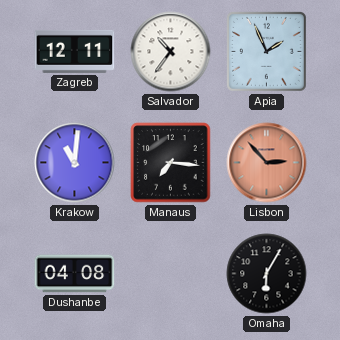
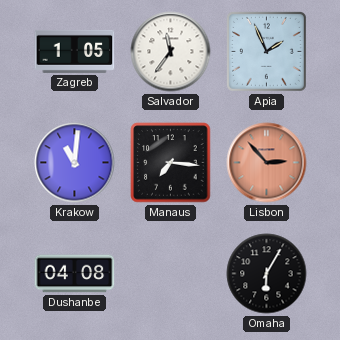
Zagreb: 12:11 -> 1:05
Salvador: 10:36 -> 11:36
